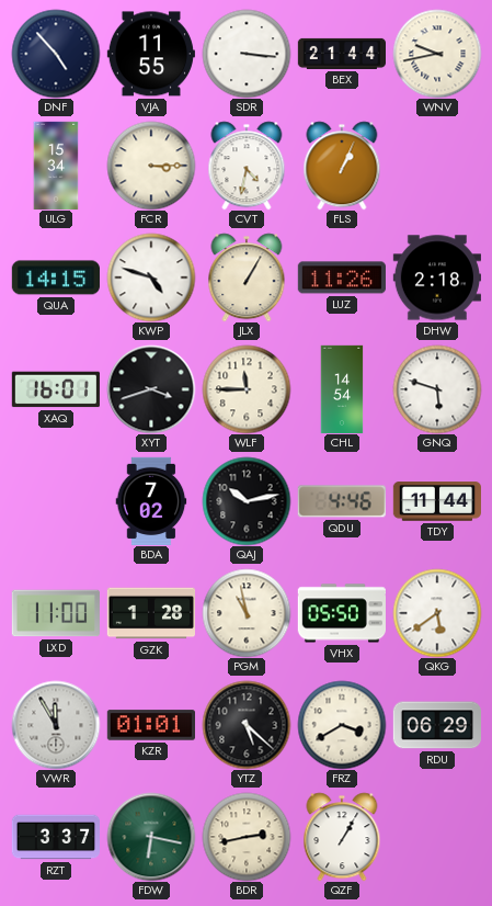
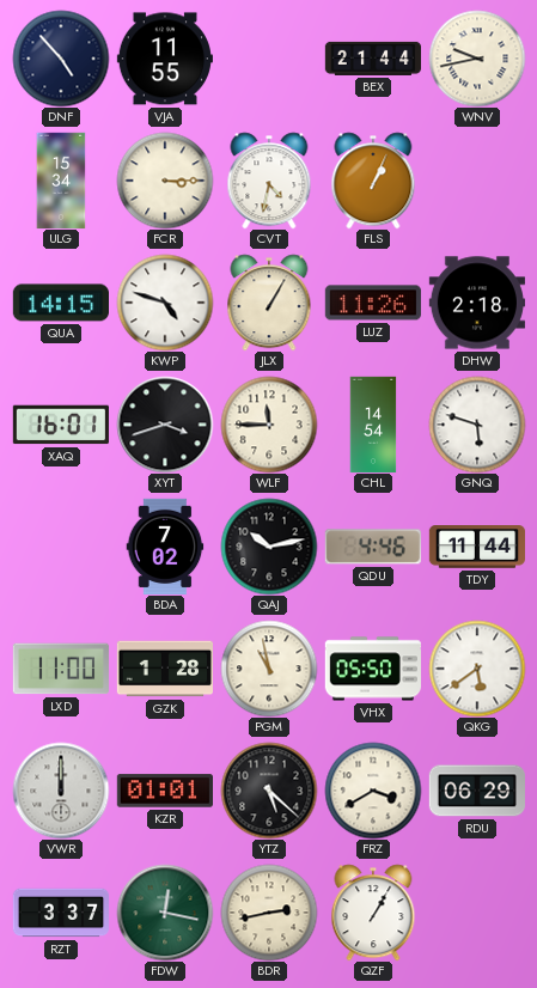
SDR: 3:16 -> none
VWR: 11:55 -> 12:00
FDW: 6:17 -> 12:17
